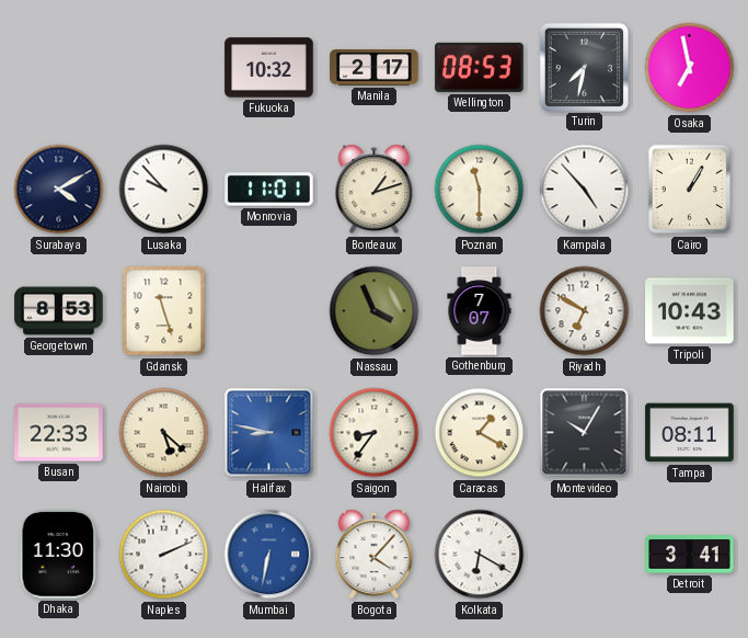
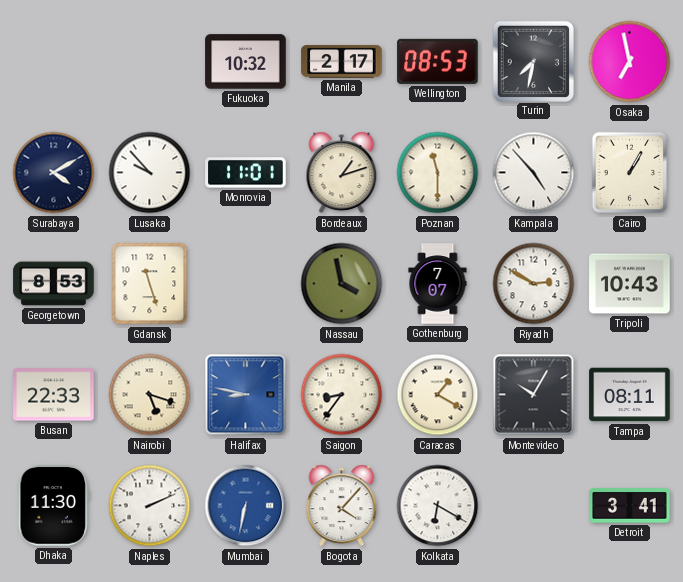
Nassau: 3:56 -> 3:58
Riyadh: 6:50 -> 2:50
Nairobi: 5:22 -> 5:18
